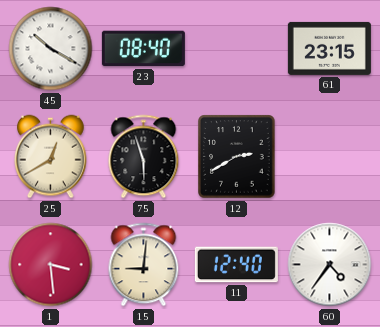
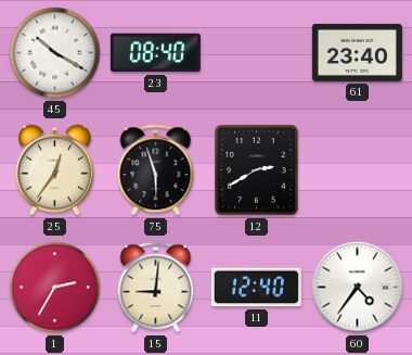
61: 23:15 -> 23:40
25: 12:40 -> 12:36
1: 3:29 -> 2:35
